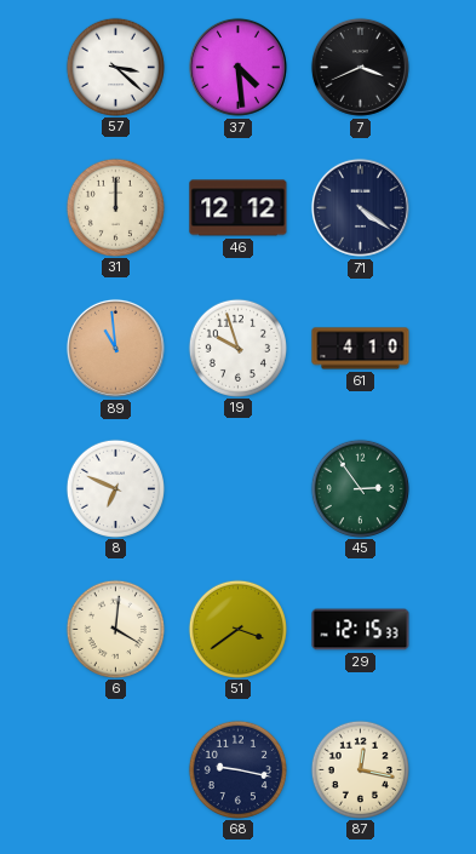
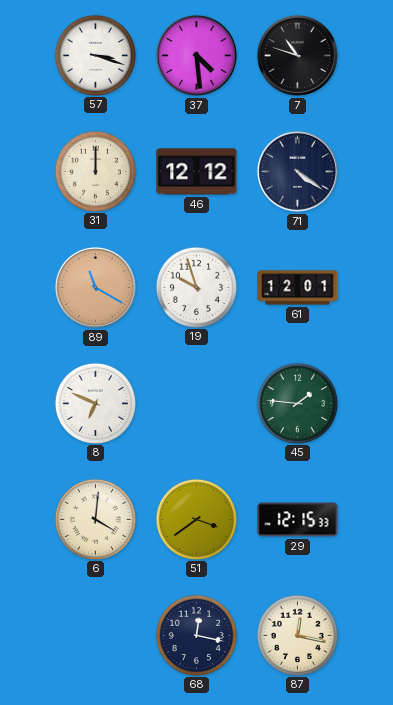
57: 3:22 -> 3:18
7: 3:41 -> 10:48
89: 10:59 -> 11:20
61: 4:10 -> 12:01
45: 2:54 -> 1:46
68: 9:17 -> 12:17
